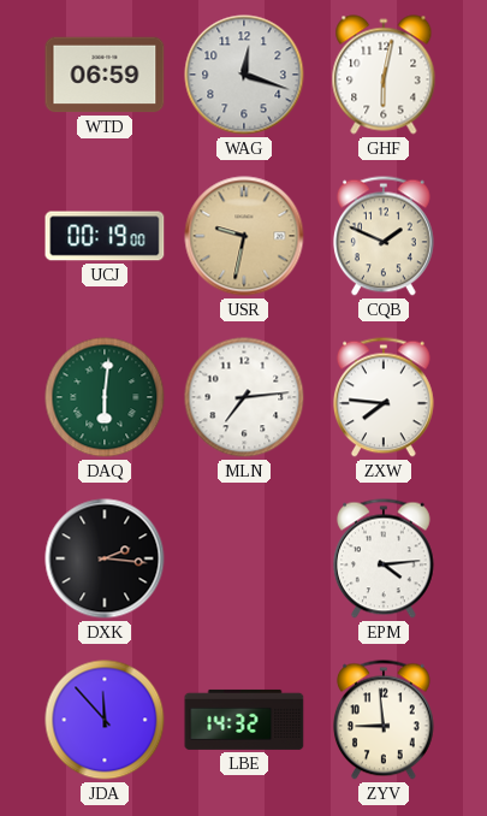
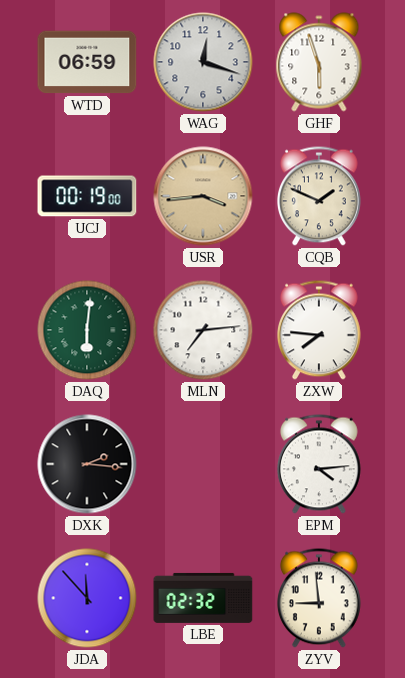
GHF: 6:02 -> 5:57
USR: 9:32 -> 3:44
LBE: 14:32 -> 02:32
